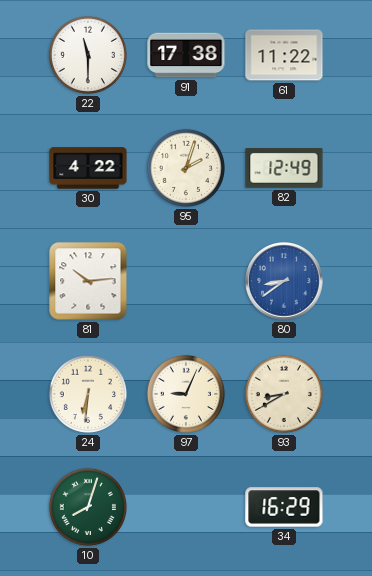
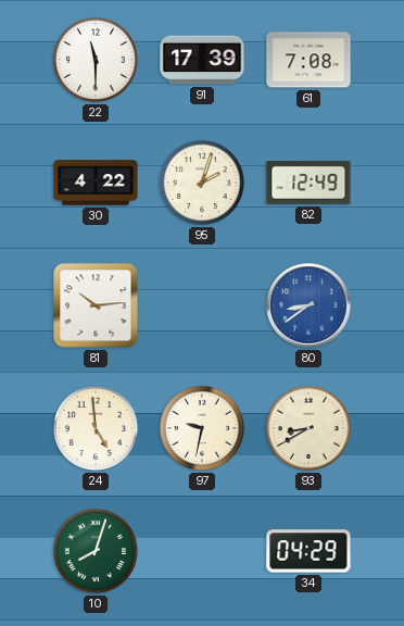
91: 17:38 -> 17:39
61: 11:22 -> 7:08
24: 6:31 -> 4:59
97: 9:04 -> 9:32
34: 16:29 -> 04:29
